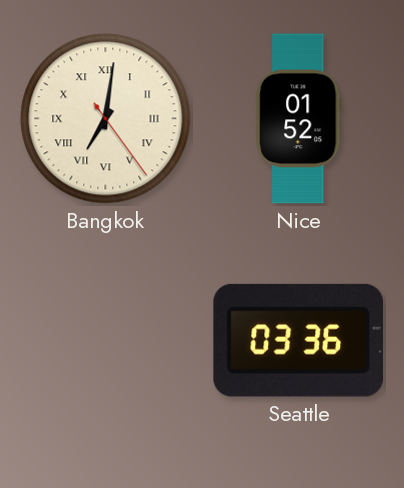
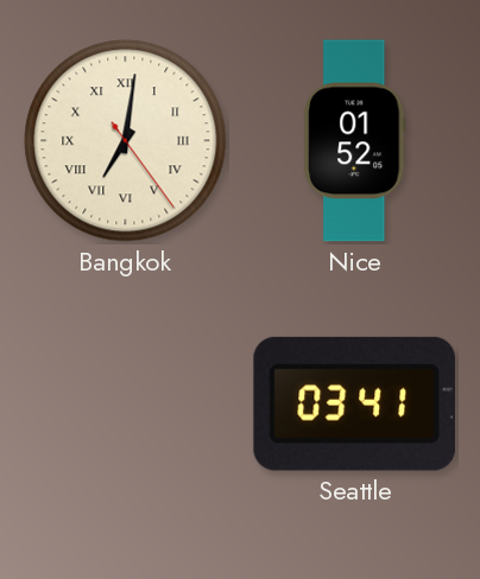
Seattle: 03:36 -> 03:41
